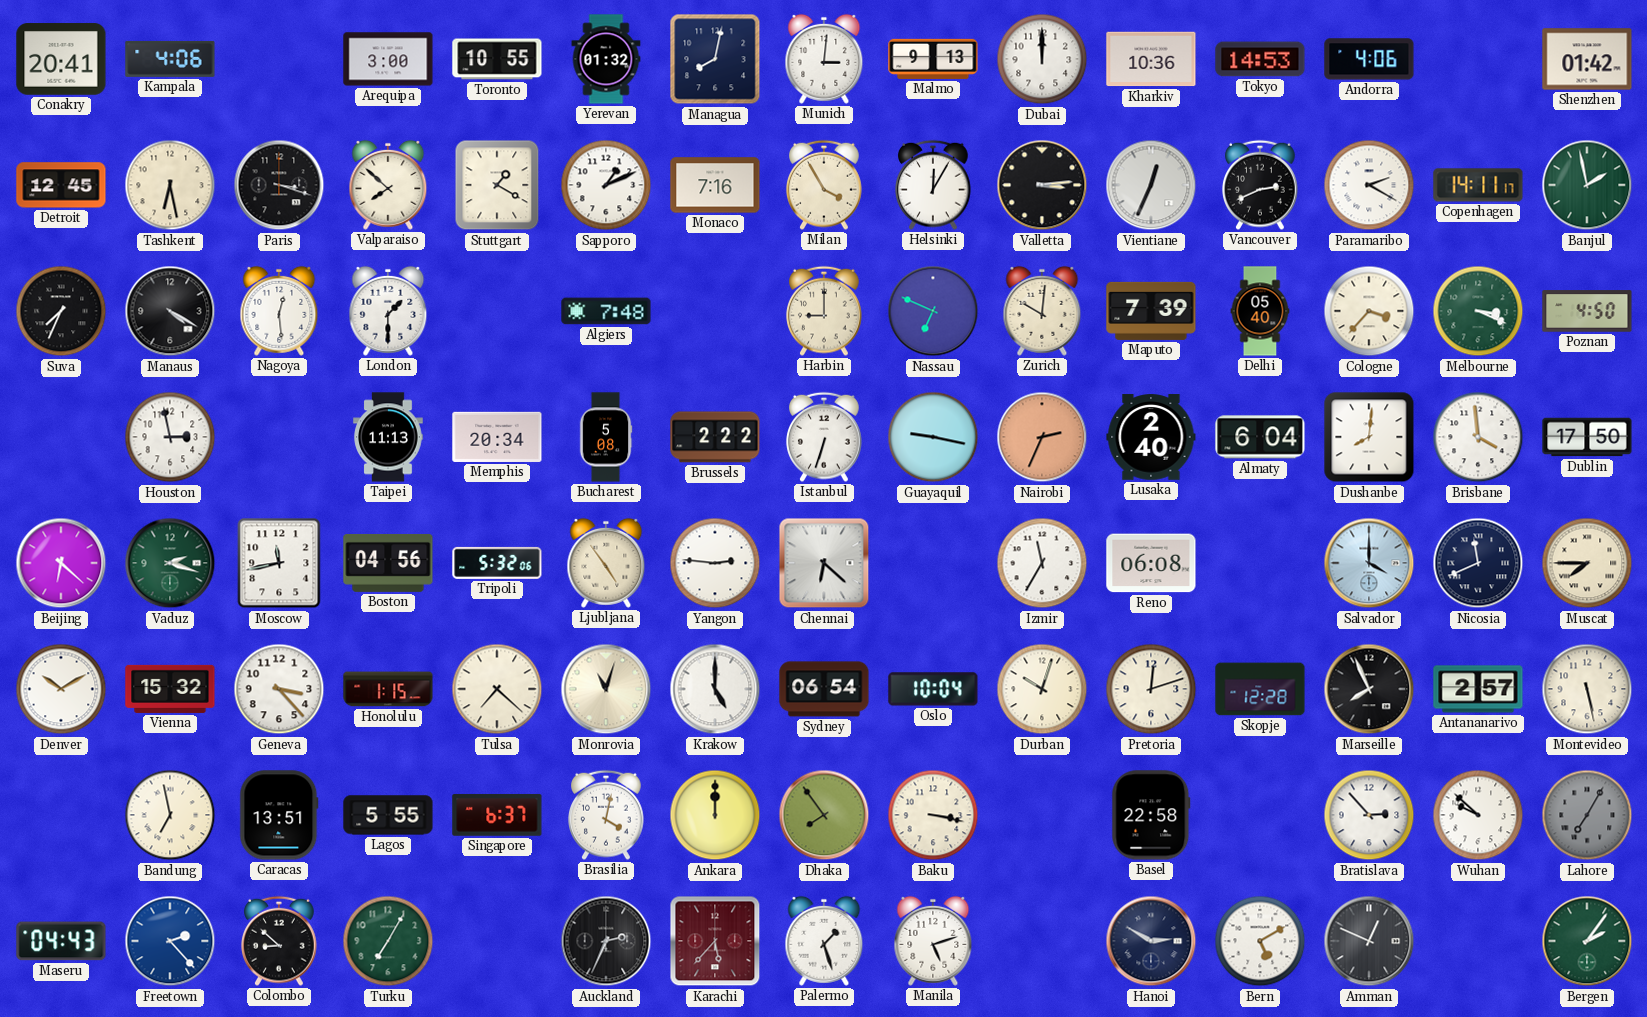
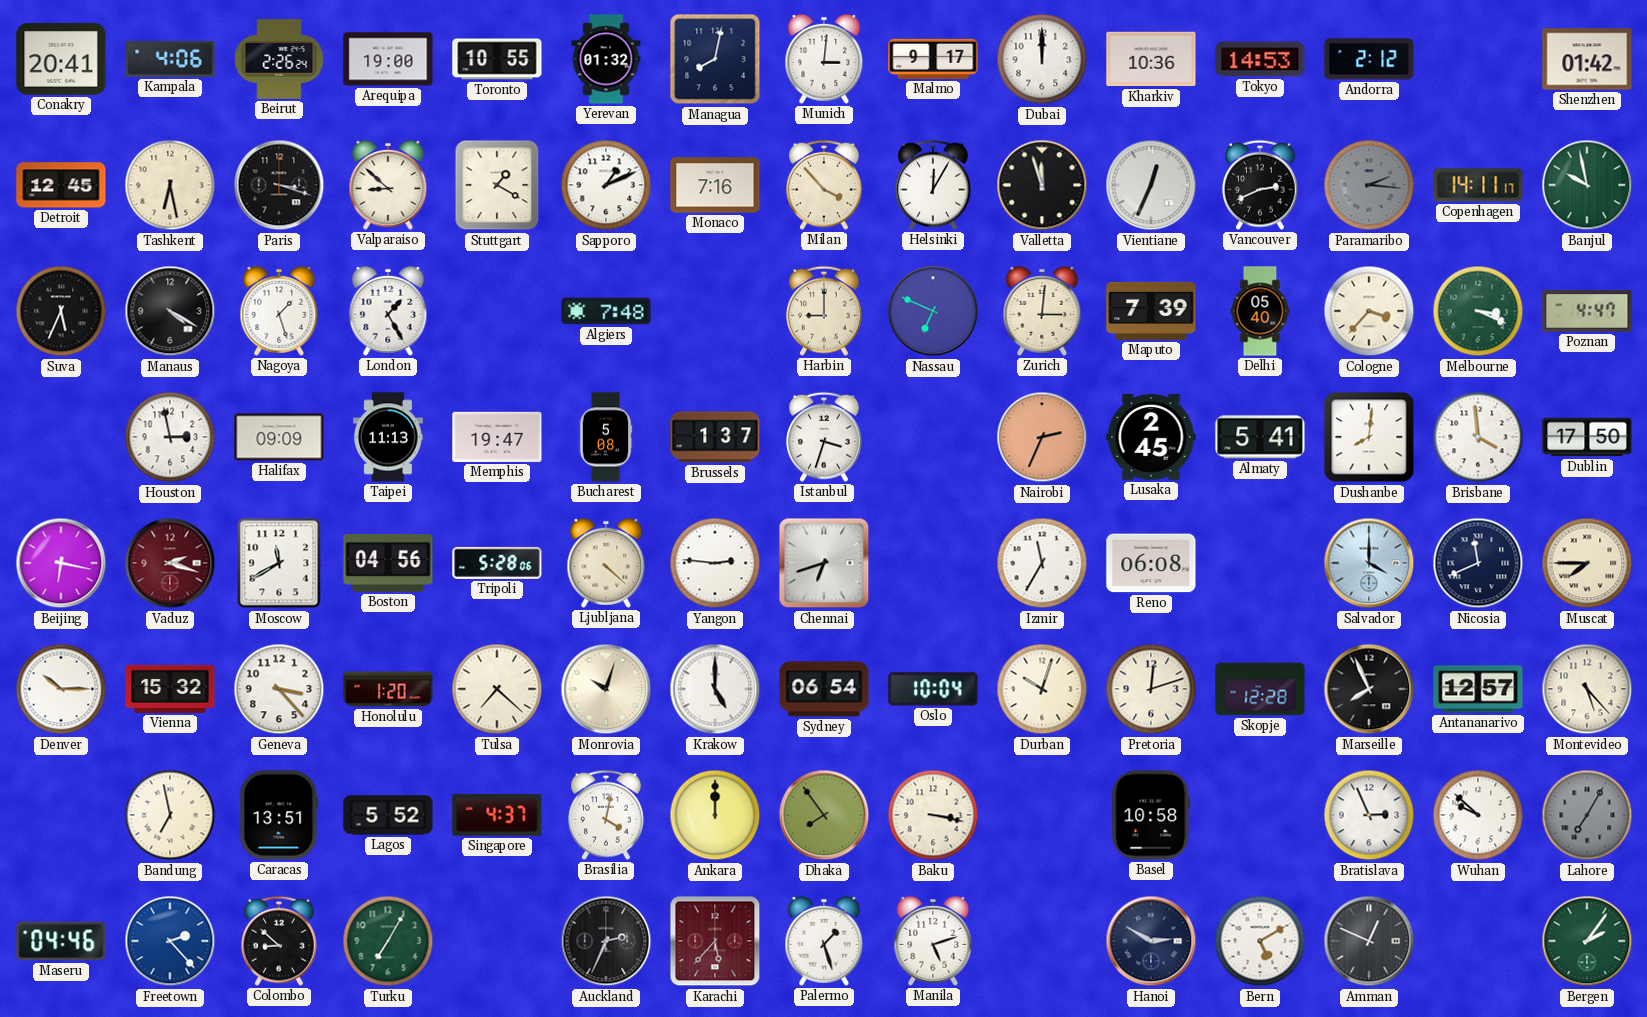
Beirut: none -> 2:26
Arequipa: 3:00 -> 19:00
Malmo: 9:13 -> 9:17
Andorra: 4:06 -> 2:12
Valparaiso: 7:52 -> 8:52
Milan: 3:55 -> 3:53
Valletta: 3:14 -> 11:57
Paramaribo: 2:20 -> 2:16
Paramaribo dial: white -> grey
Banjul: 1:58 -> 9:58
Suva: 7:34 -> 5:34
Nagoya: 12:29 -> 1:27
London: 1:30 -> 1:25
Zurich: 10:01 -> 3:01
Poznan: 4:50 -> 4:47
Halifax: none -> 09:09
Memphis: 20:34 -> 19:47
Brussels: 2:22 -> 1:37
Istanbul: 6:33 -> 3:33
Guayaquil: 9:17 -> none
Lusaka: 2:40 -> 2:45
Almaty: 6:04 -> 5:41
Beijing: 6:22 -> 6:17
Vaduz dial: green -> burgundy
Moscow: 11:43 -> 11:40
Tripoli: 5:32 -> 5:28
Ljubljana: 4:54 -> 4:22
Chennai: 6:22 -> 6:42
Denver: 10:10 -> 10:15
Honolulu: 1:15 -> 1:20
Monrovia: 11:03 -> 10:03
Antananarivo: 2:57 -> 12:57
Montevideo: 5:28 -> 5:23
Lagos: 5:55 -> 5:52
Singapore: 6:37 -> 4:37
Basel: 22:58 -> 10:58
Bratislava: 2:53 -> 2:56
Maseru: 04:43 -> 04:46
